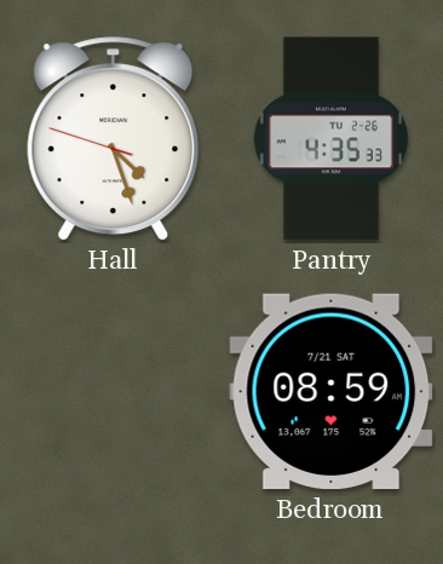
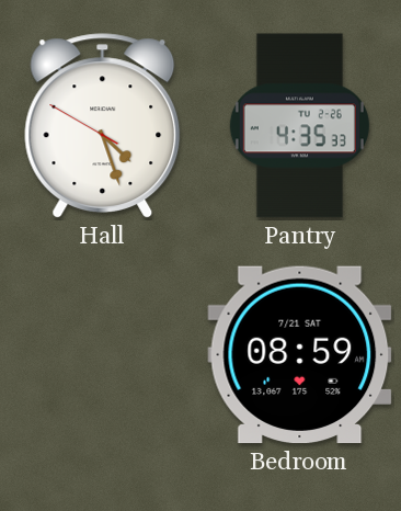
Hall: 4:26:48 -> 4:26:50
